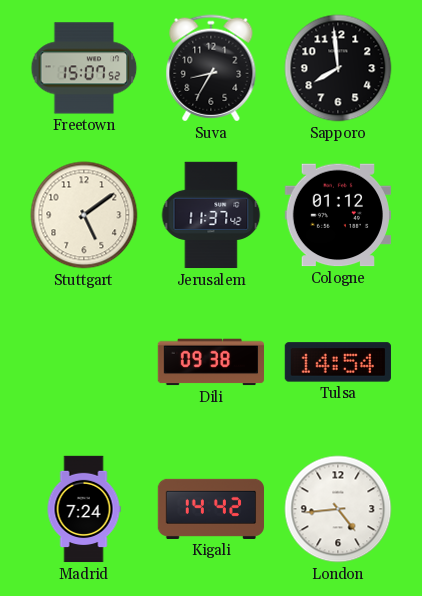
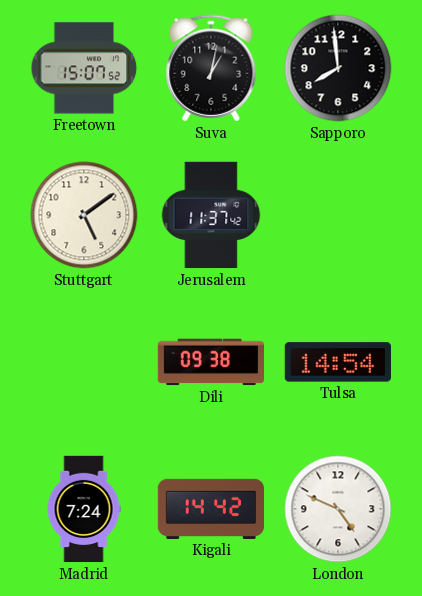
Suva: 8:35 -> 1:02
Cologne: 01:12 -> none
London: 4:44 -> 4:49
